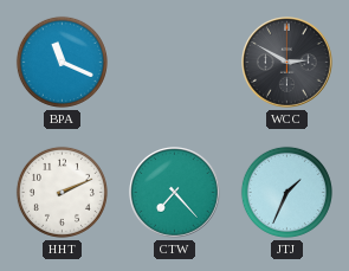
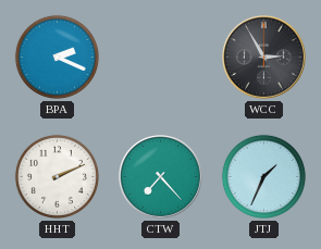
BPA: 11:19 -> 2:19
WCC: 2:50 -> 2:55
